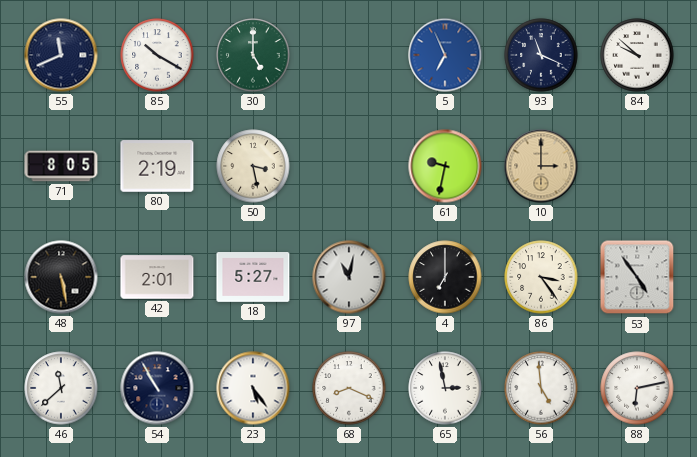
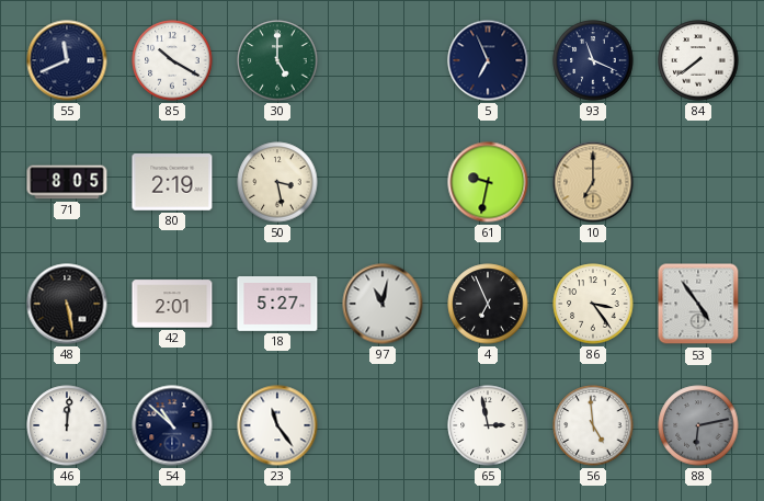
5 dial: blue -> navy
84: 9:52 -> 7:39
10: 3:00 -> 7:00
4: 7:00 -> 6:56
46: 11:38 -> 12:01
54: 10:55 -> 10:52
23: 5:24 -> 11:24
68: 8:19 -> none
88 dial: white -> grey
